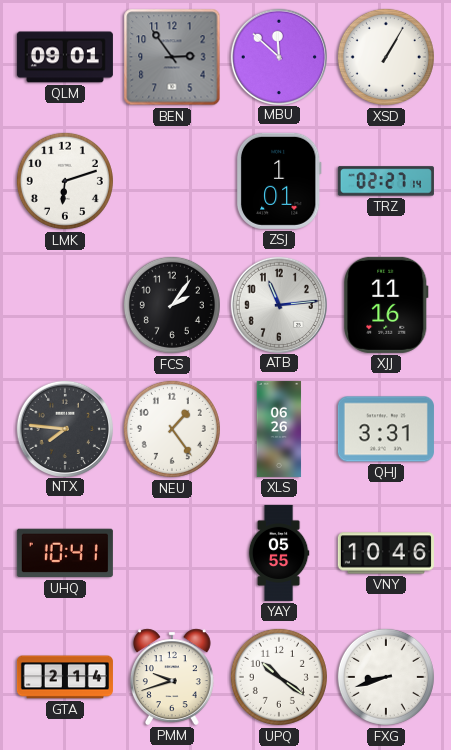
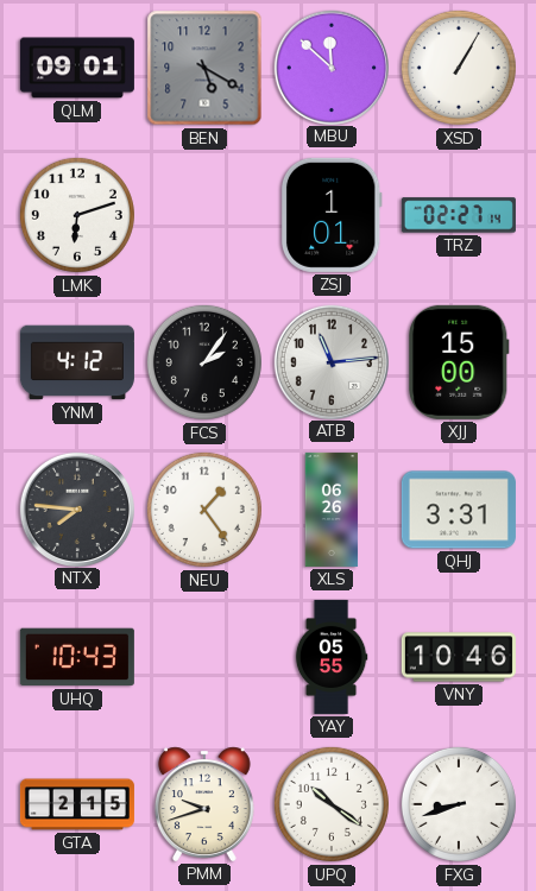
BEN: 2:54 -> 5:20
YNM: none -> 4:12
XJJ: 11:16 -> 15:00
UHQ: 10:41 -> 10:43
GTA: 2:14 -> 2:15
